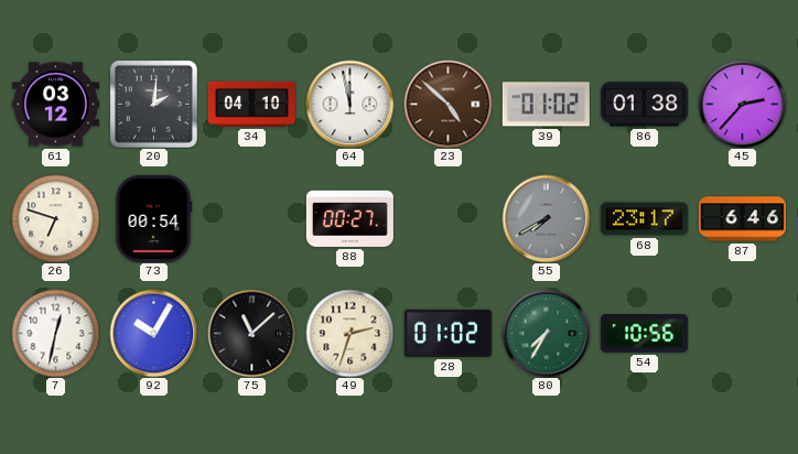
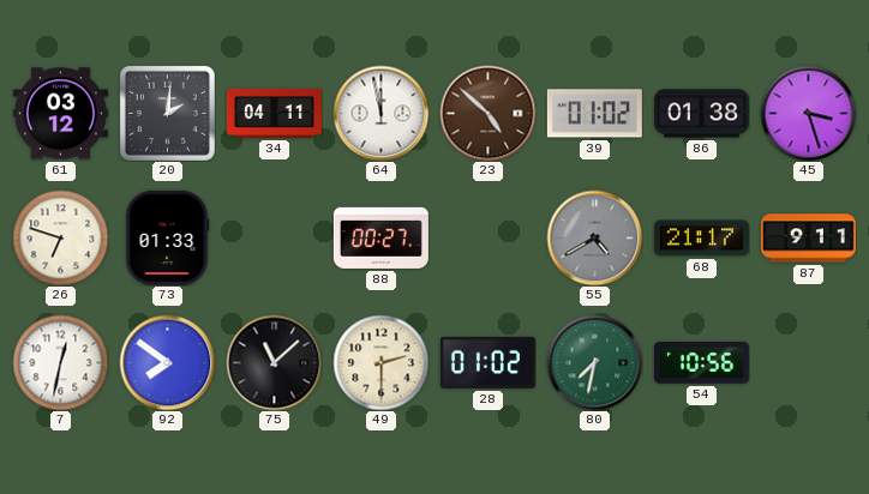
34: 04:10 -> 04:11
45: 2:37 -> 3:27
73: 00:54 -> 01:33
55: 7:40 -> 4:40
68: 23:17 -> 21:17
87: 6:46 -> 9:11
92: 10:05 -> 7:51
49: 2:33 -> 2:30
80: 7:35 -> 7:32
